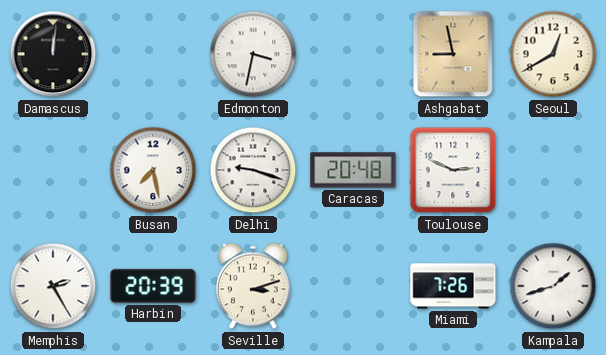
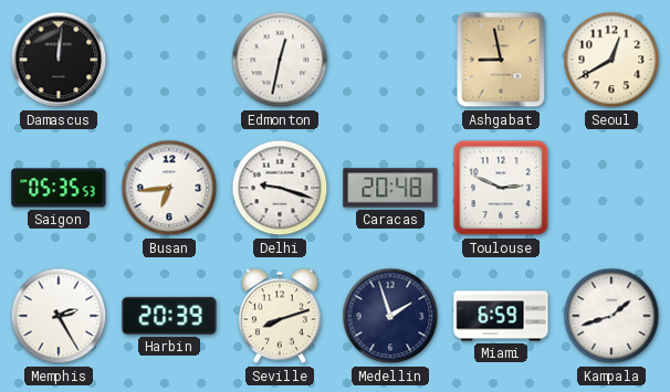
Edmonton: 3:32 -> 12:32
Saigon: none -> 05:35
Busan: 7:28 -> 6:44
Seville: 3:12 -> 8:12
Medellin: none -> 1:57
Miami: 7:26 -> 6:59
